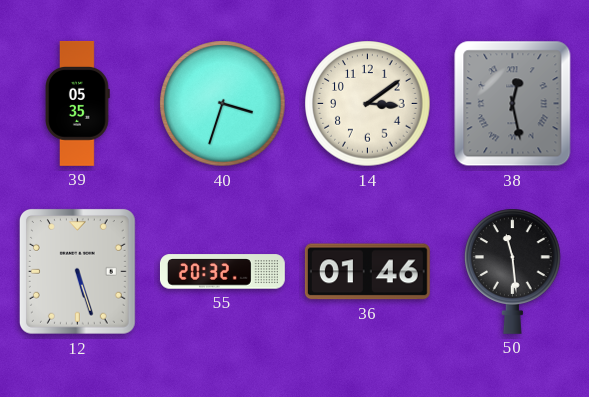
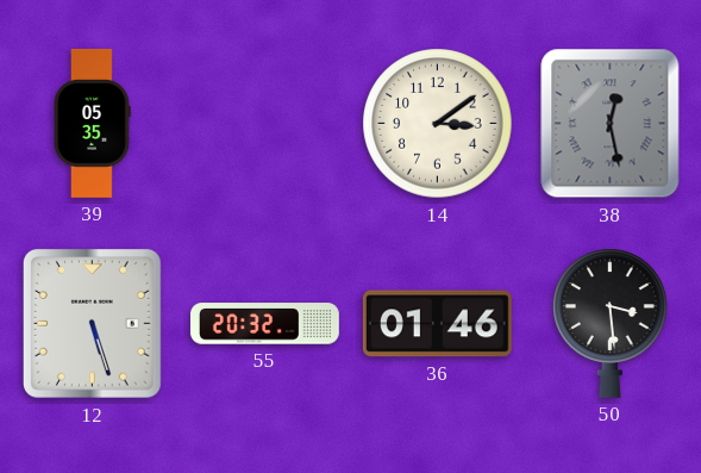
40: 3:33 -> none
50: 11:29 -> 3:29
